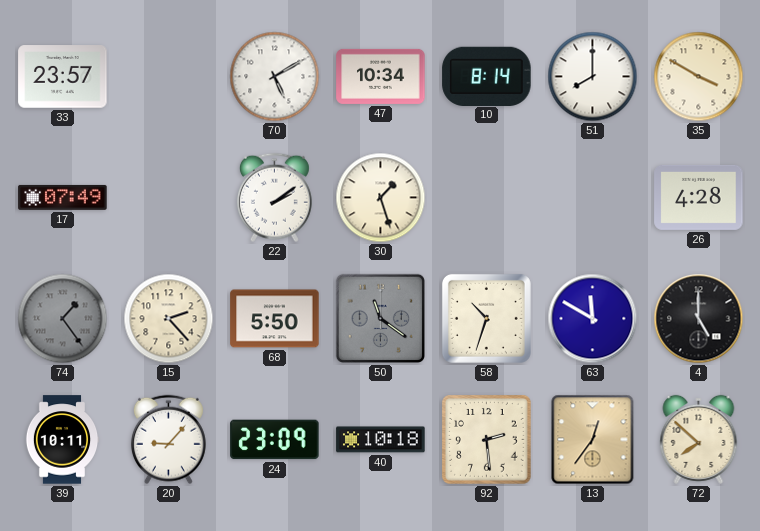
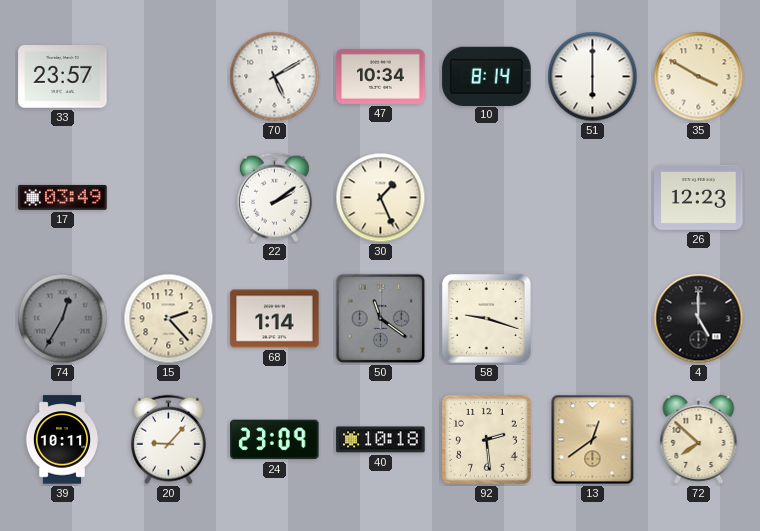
51: 8:00 -> 6:00
17: 07:49 -> 03:49
30: 1:27 -> 1:26
26: 4:28 -> 12:23
74: 1:24 -> 12:35
68: 5:50 -> 1:14
58: 10:33 -> 9:18
63: 11:50 -> none
13: 12:36 -> 12:39
